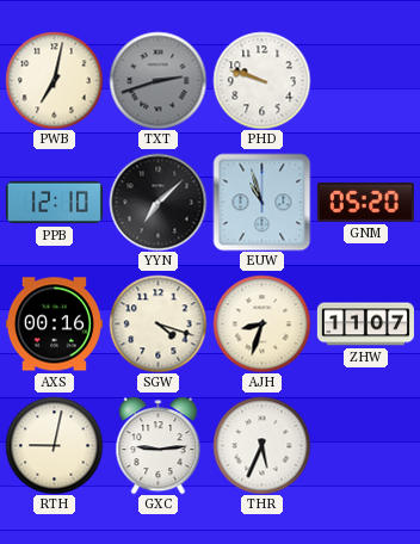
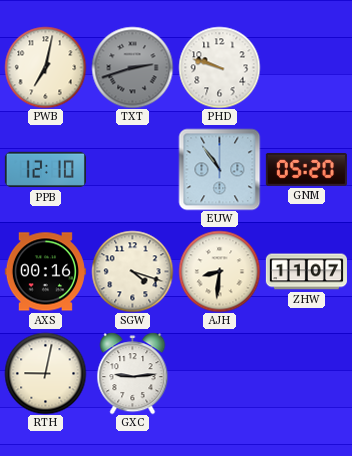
YYN: 7:08 -> none
EUW: 10:57 -> 10:54
AJH: 8:33 -> 8:31
THR: 5:34 -> none
